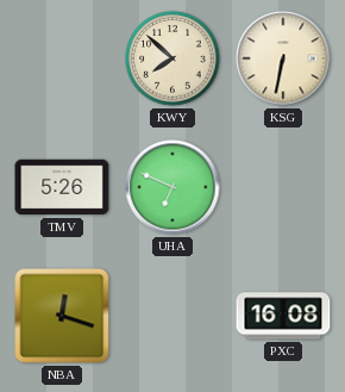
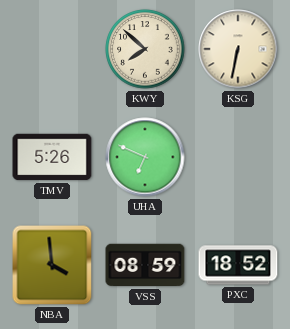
NBA: 12:18 -> 3:59
VSS: none -> 08:59
PXC: 16:08 -> 18:52
